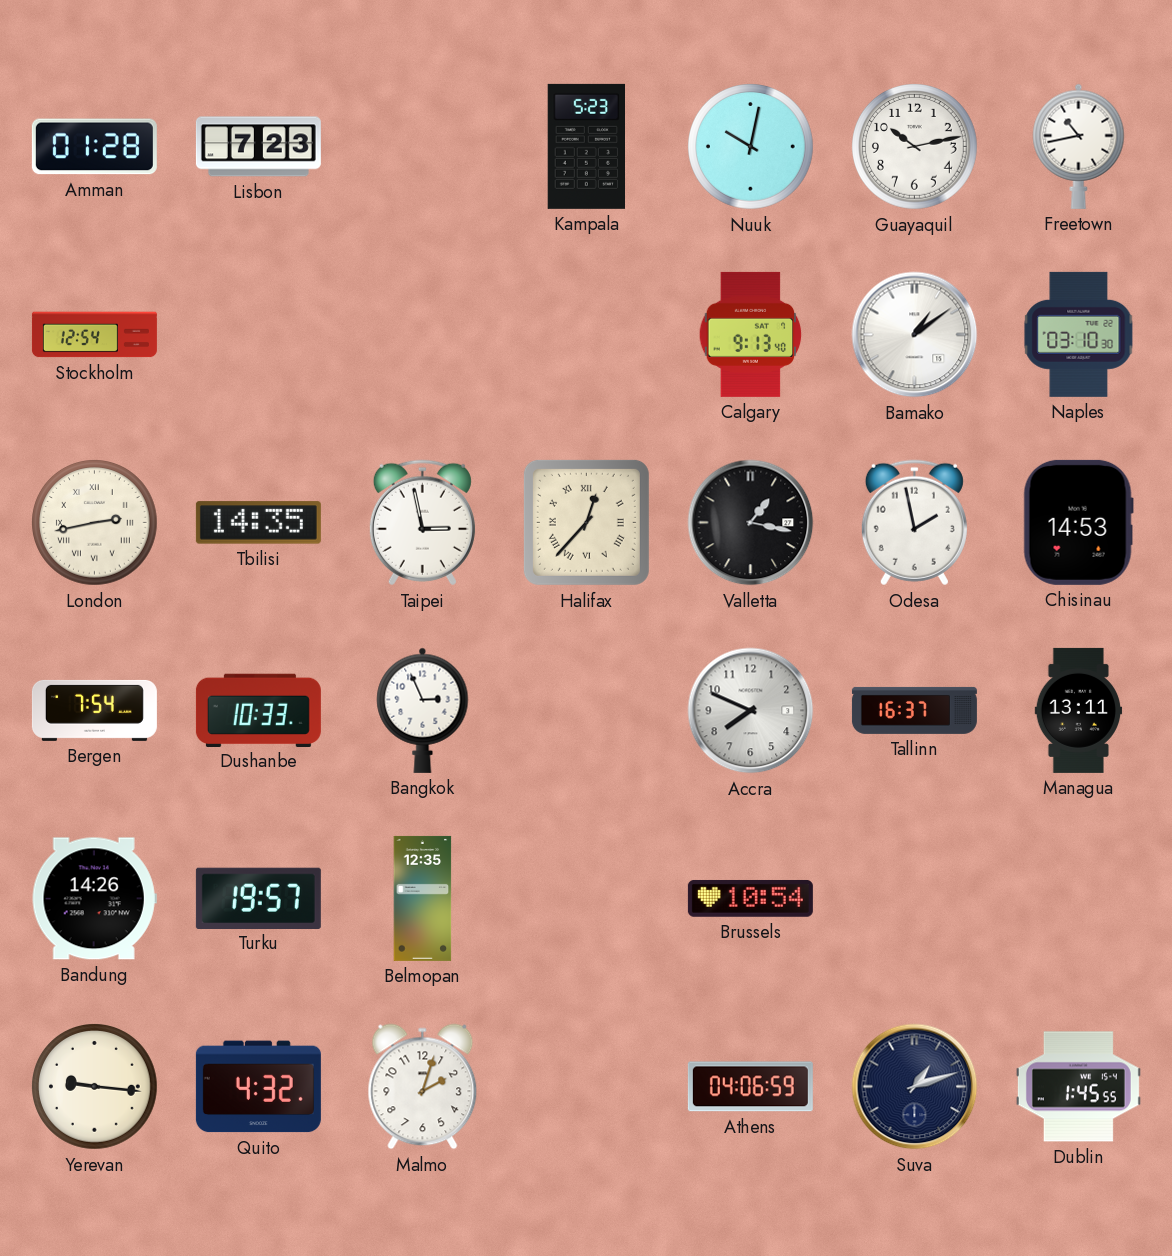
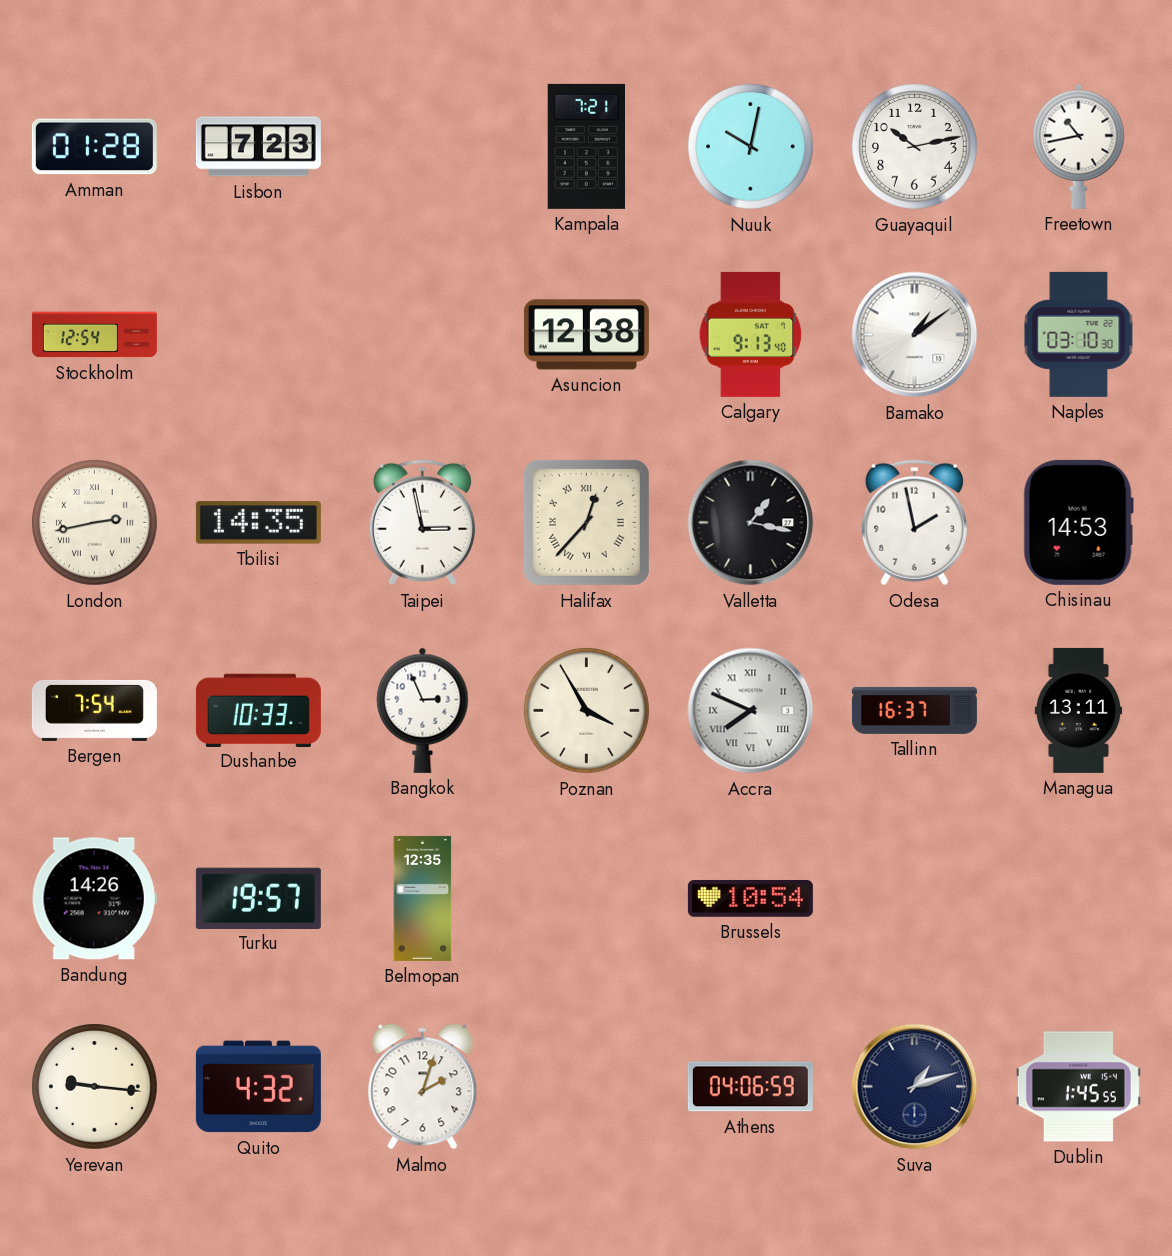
Kampala: 5:23 -> 7:21
Asuncion: none -> 12:38
Poznan: none -> 3:55
Accra numerals: Arabic -> Roman
